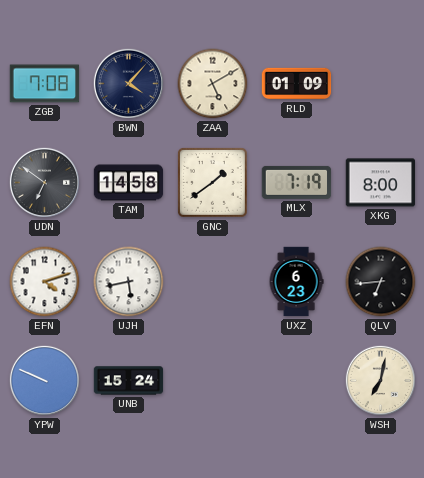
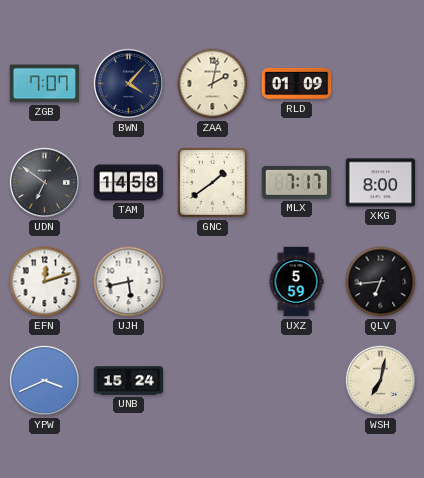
ZGB: 7:08 -> 7:07
ZAA: 5:10 -> 2:02
MLX: 7:19 -> 7:17
EFN: 4:12 -> 12:12
UXZ: 6:23 -> 5:59
YPW: 9:49 -> 3:41
